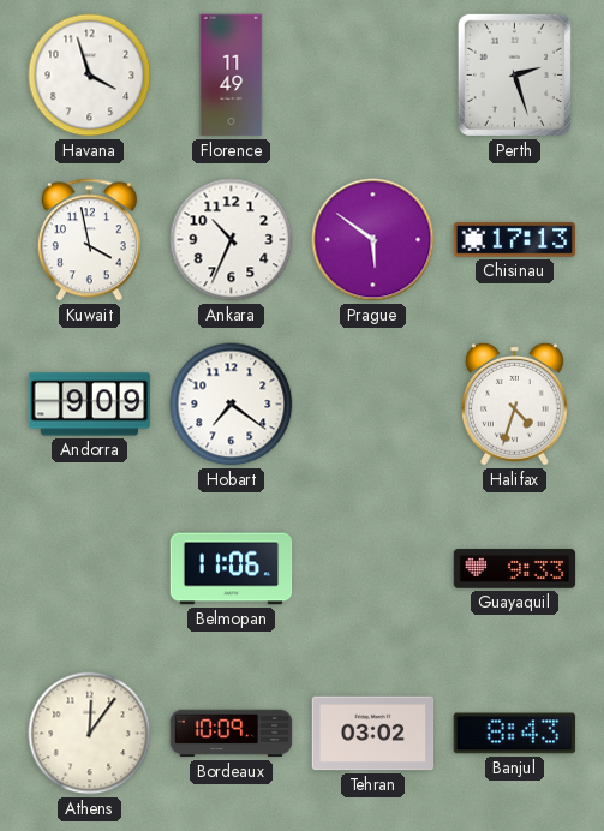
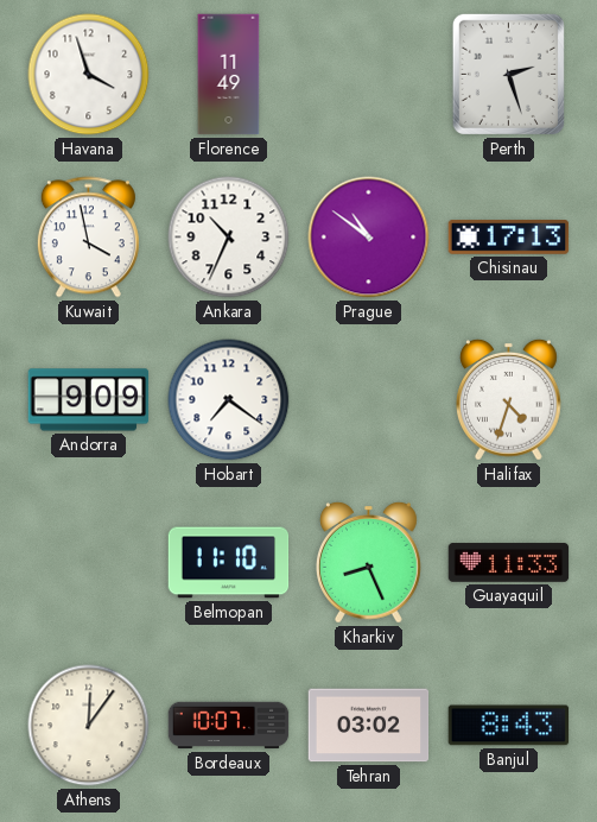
Prague: 5:51 -> 10:51
Belmopan: 11:06 -> 11:10
Kharkiv: none -> 8:26
Guayaquil: 9:33 -> 11:33
Bordeaux: 10:09 -> 10:07
